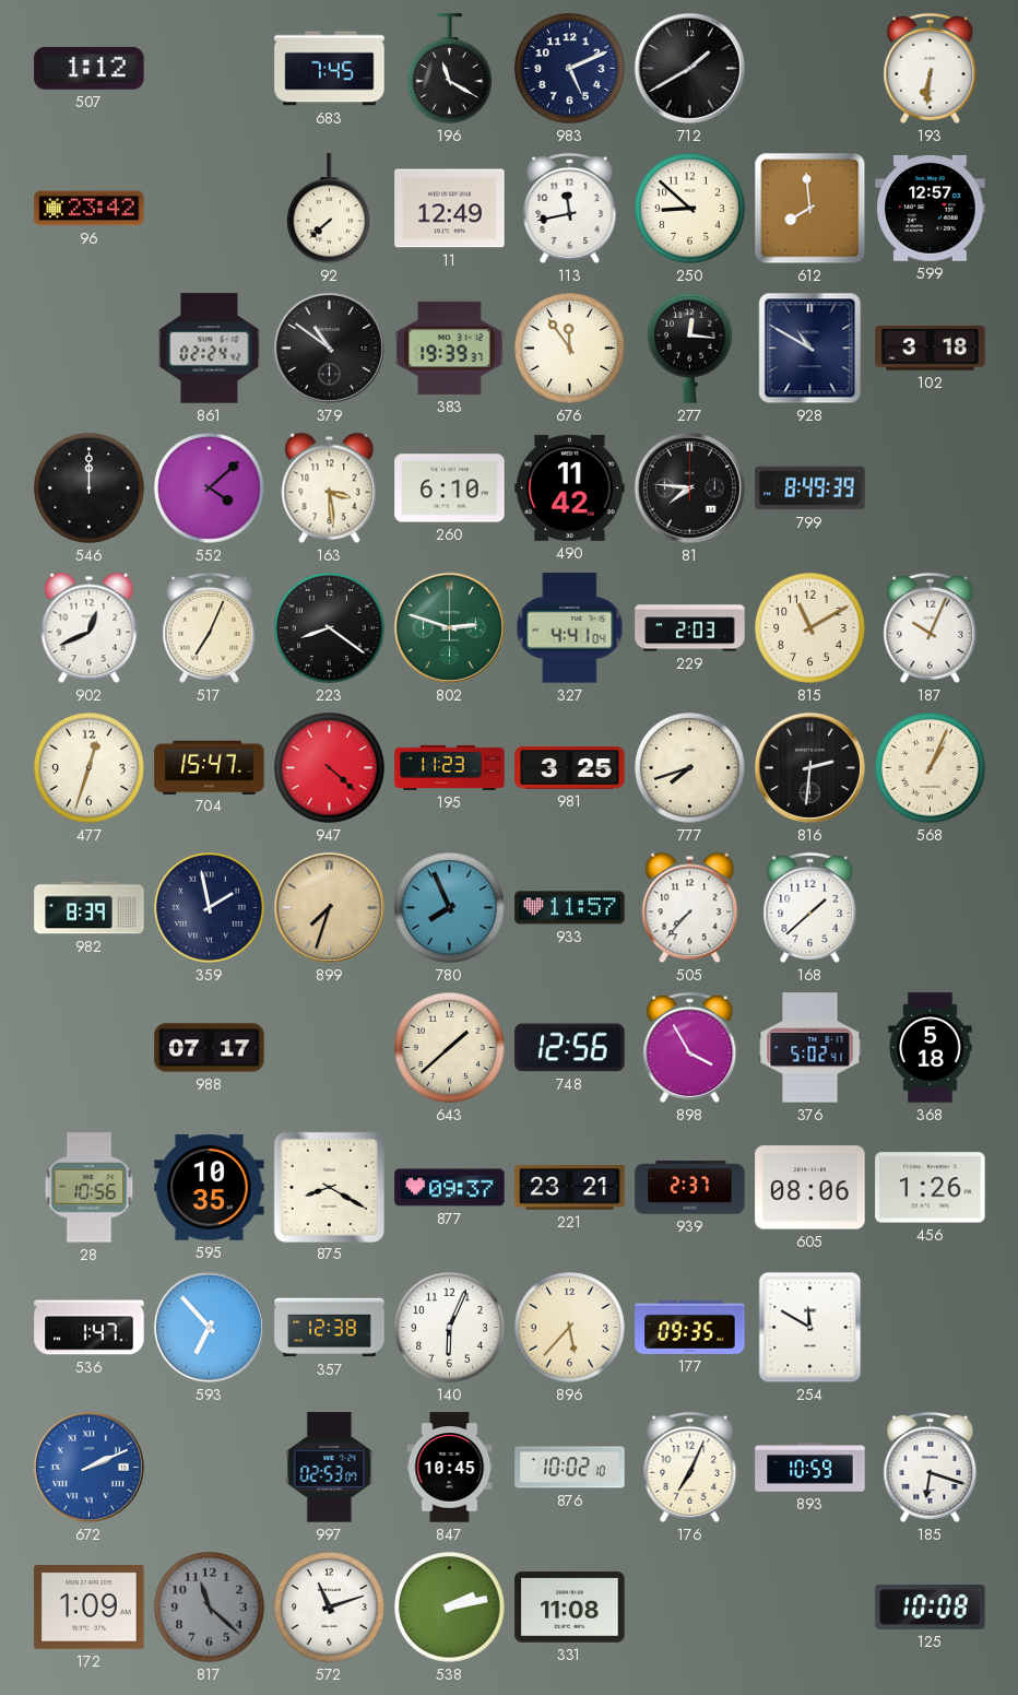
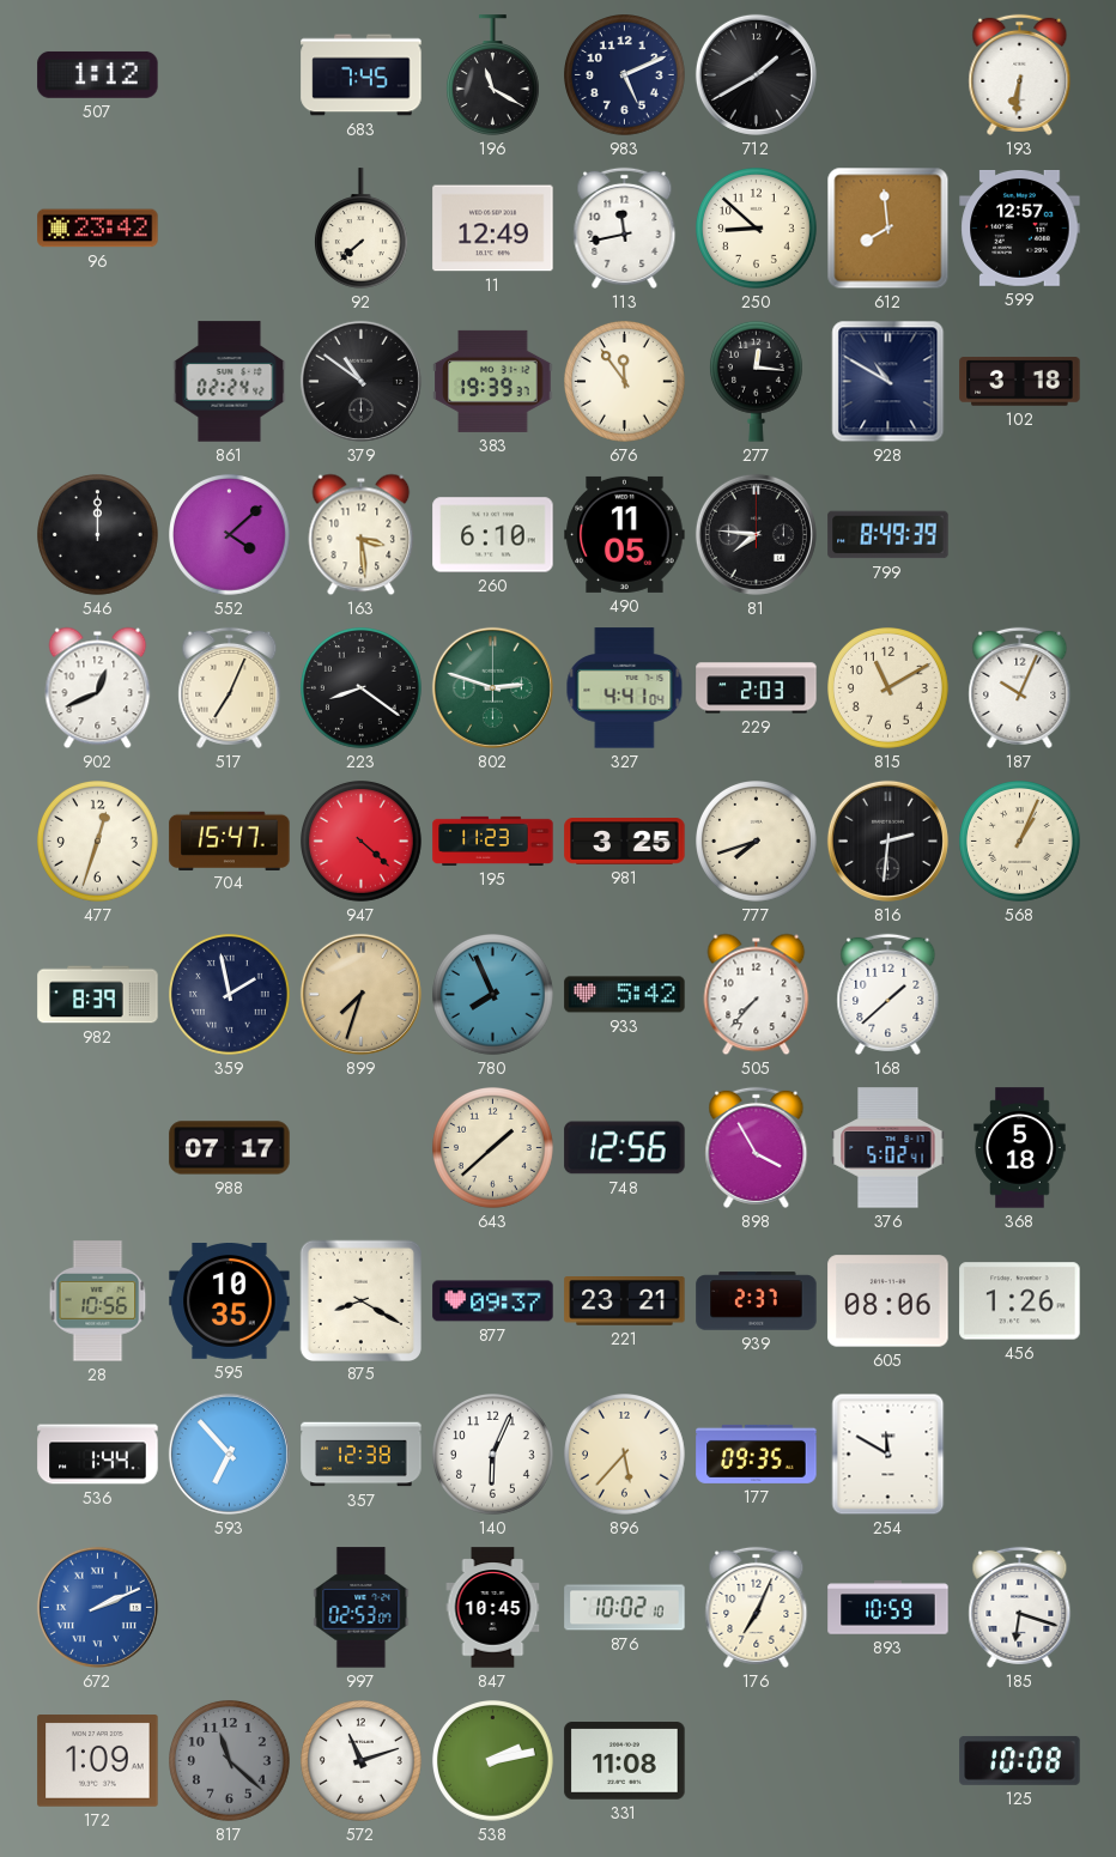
490: 11:42 -> 11:05
933: 11:57 -> 5:42
536: 1:47 -> 1:44
